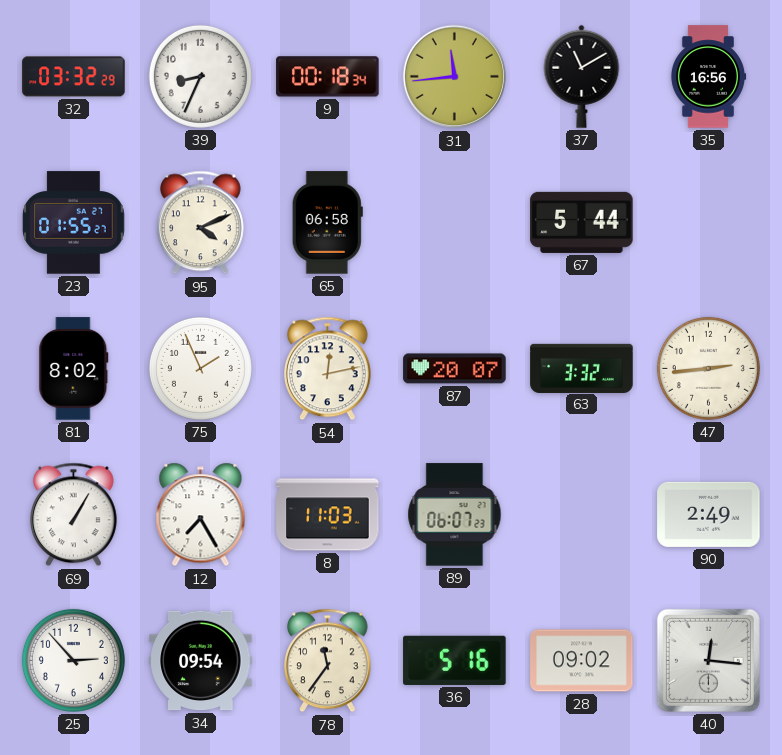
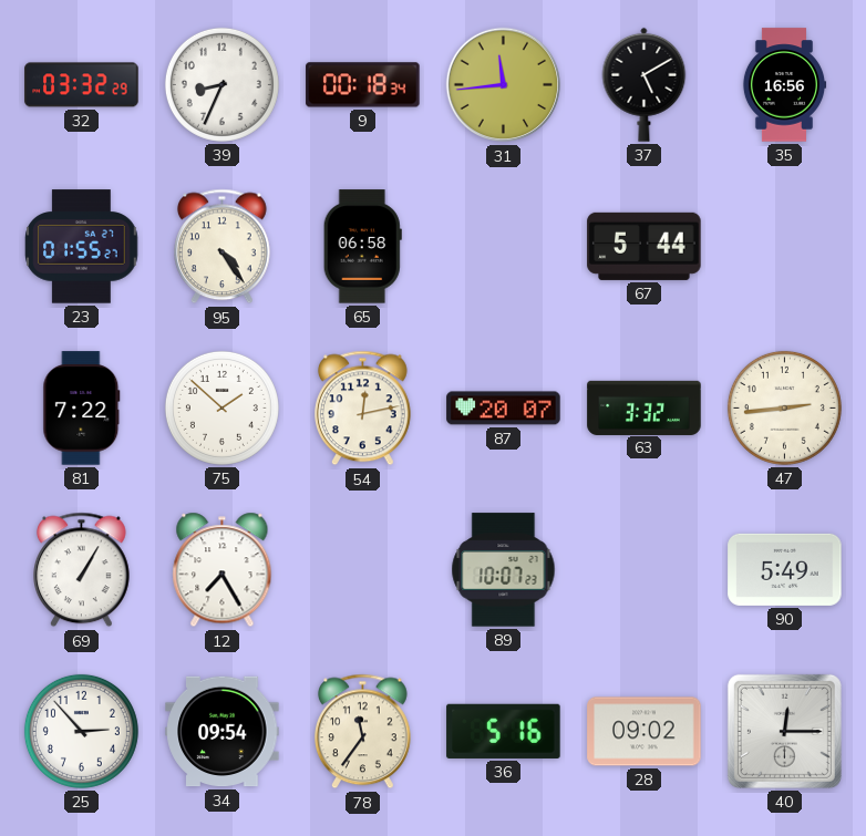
37: 11:10 -> 5:10
95: 4:11 -> 4:24
81: 8:02 -> 7:22
75: 1:56 -> 1:52
8: 11:03 -> none
89: 06:07 -> 10:07
90: 2:49 -> 5:49
40: 12:16 -> 12:15
